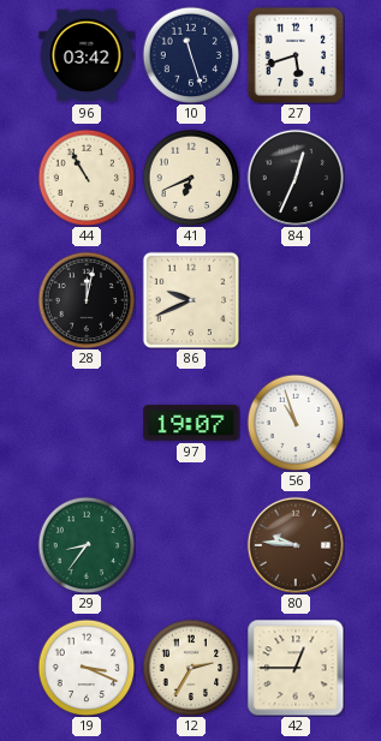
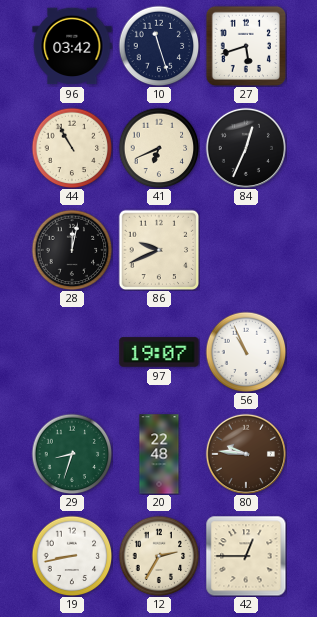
56: 10:57 -> 10:56
29: 8:36 -> 8:33
20: none -> 22:48
19: 3:19 -> 8:43
